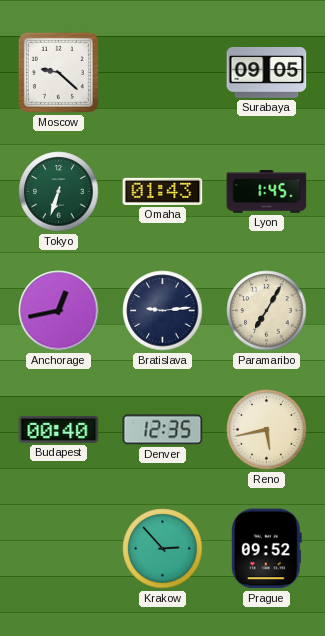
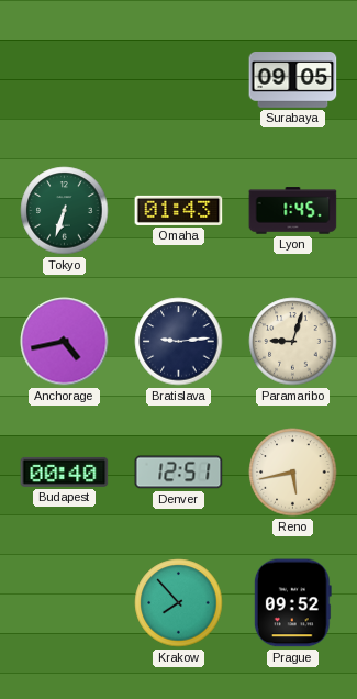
Moscow: 9:22 -> none
Anchorage: 12:43 -> 4:43
Paramaribo: 7:05 -> 9:03
Denver: 12:35 -> 12:51
Krakow: 2:53 -> 7:53
